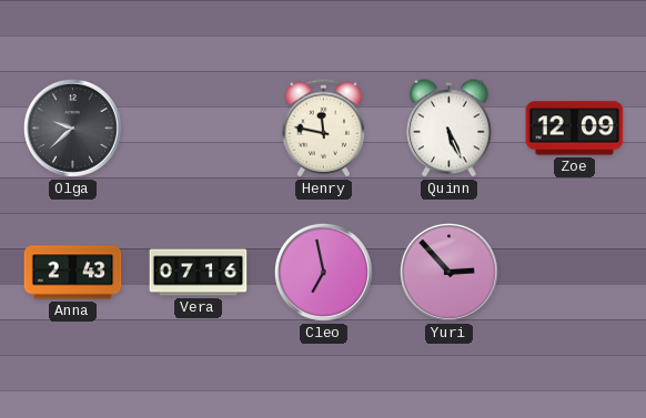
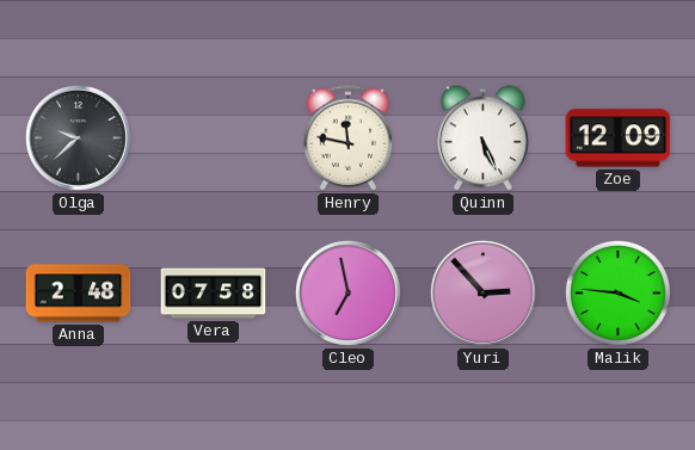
Anna: 2:43 -> 2:48
Vera: 07:16 -> 07:58
Malik: none -> 3:46
